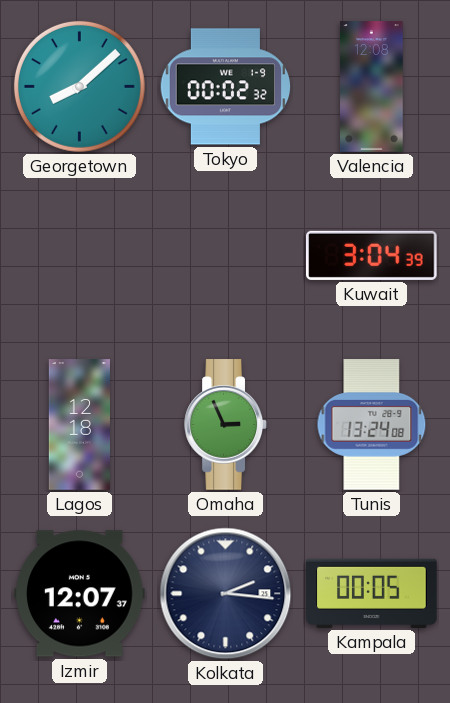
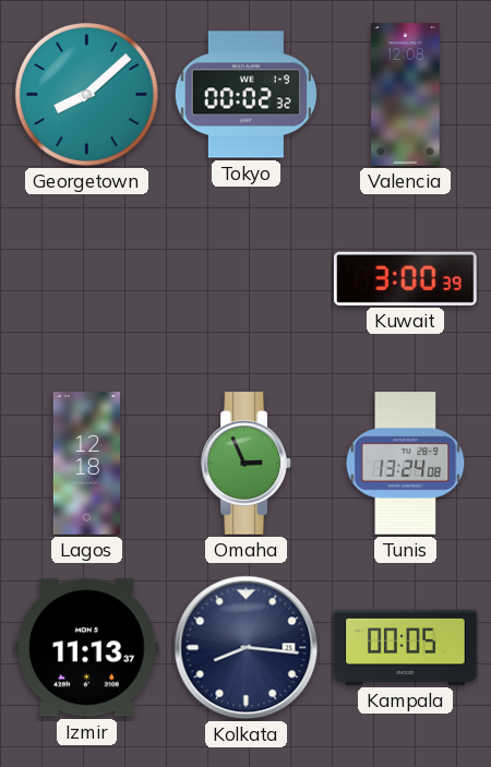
Kuwait: 3:04 -> 3:00
Izmir: 12:07 -> 11:13
Kolkata: 2:16 -> 8:16
